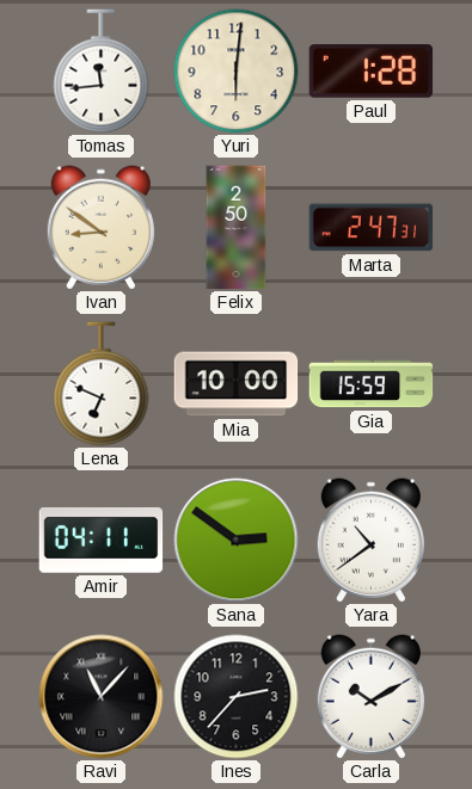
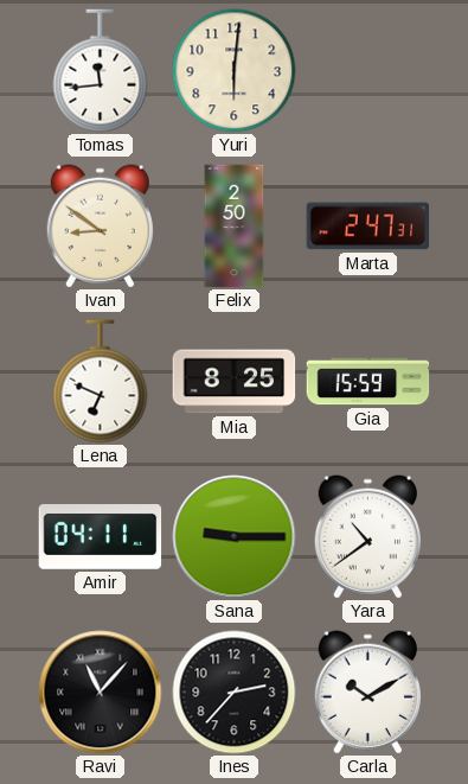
Paul: 1:28 -> none
Mia: 10:00 -> 8:25
Sana: 2:51 -> 9:15
